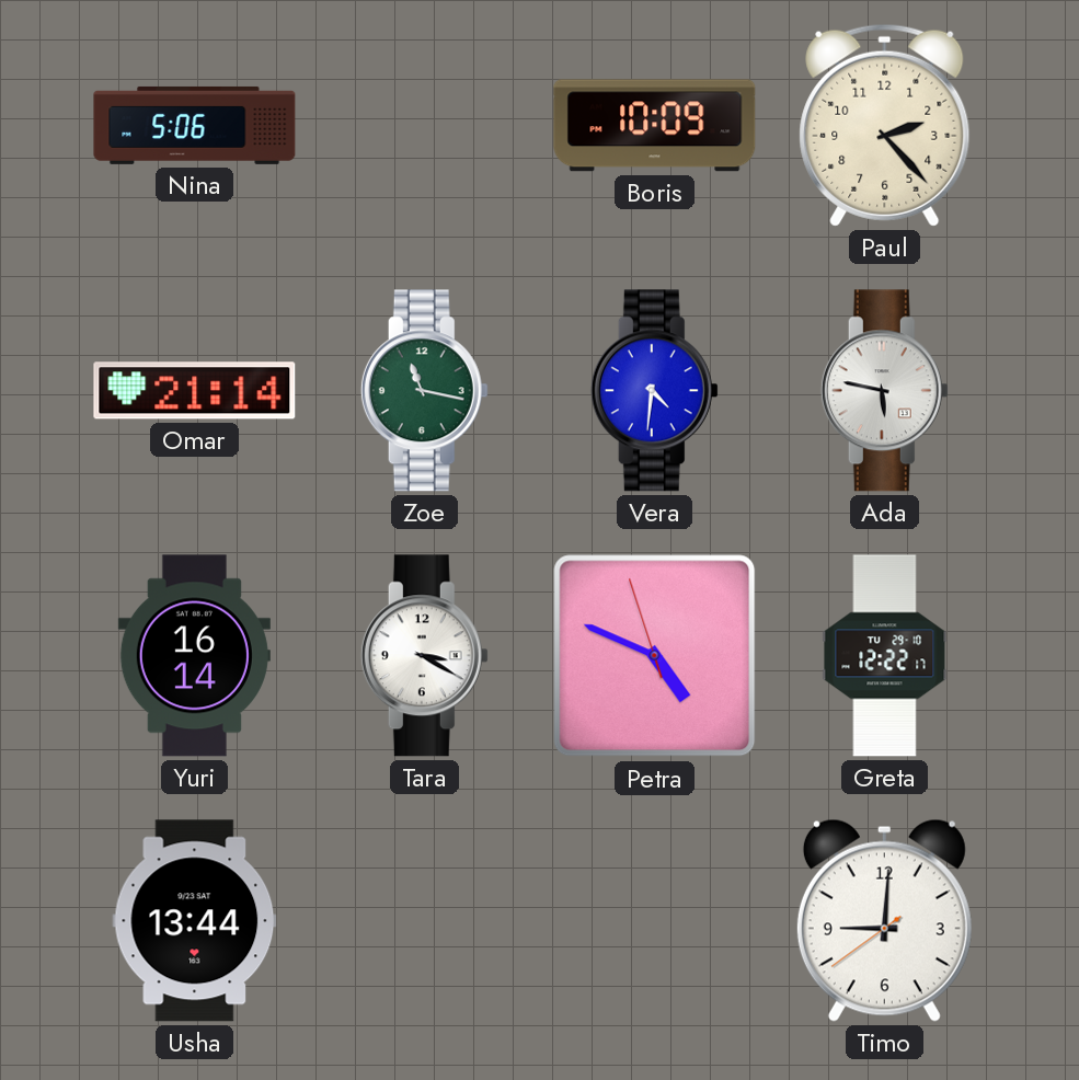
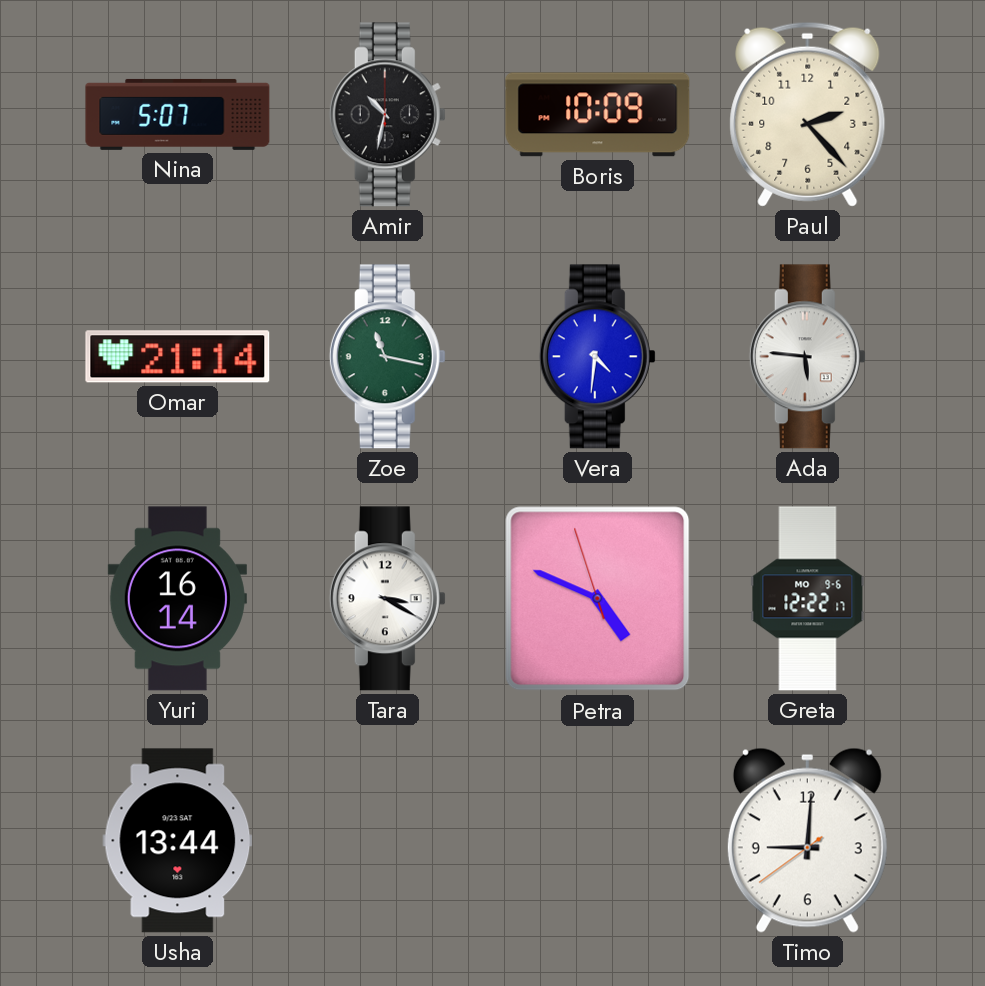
Nina: 5:06 -> 5:07
Amir: none -> 10:32
Ada: 5:47 -> 5:46
Greta date: TU 29-10 -> MO 9-6
